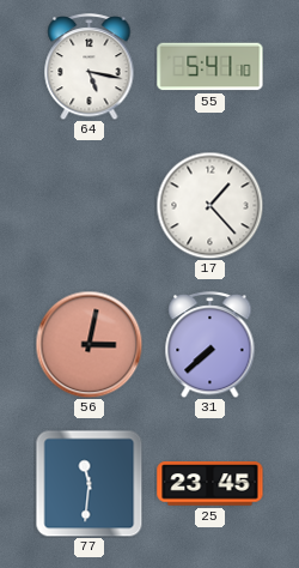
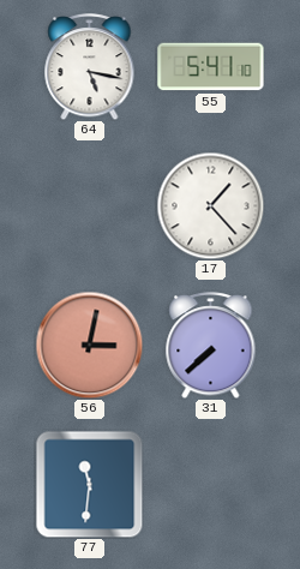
25: 23:45 -> none
